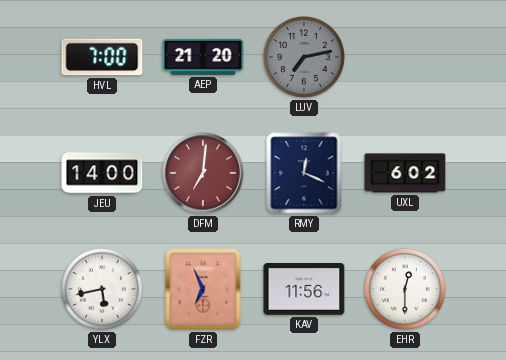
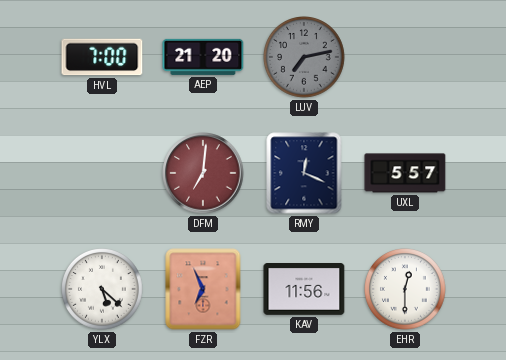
JEU: 14:00 -> none
UXL: 6:02 -> 5:57
YLX: 5:43 -> 5:22
